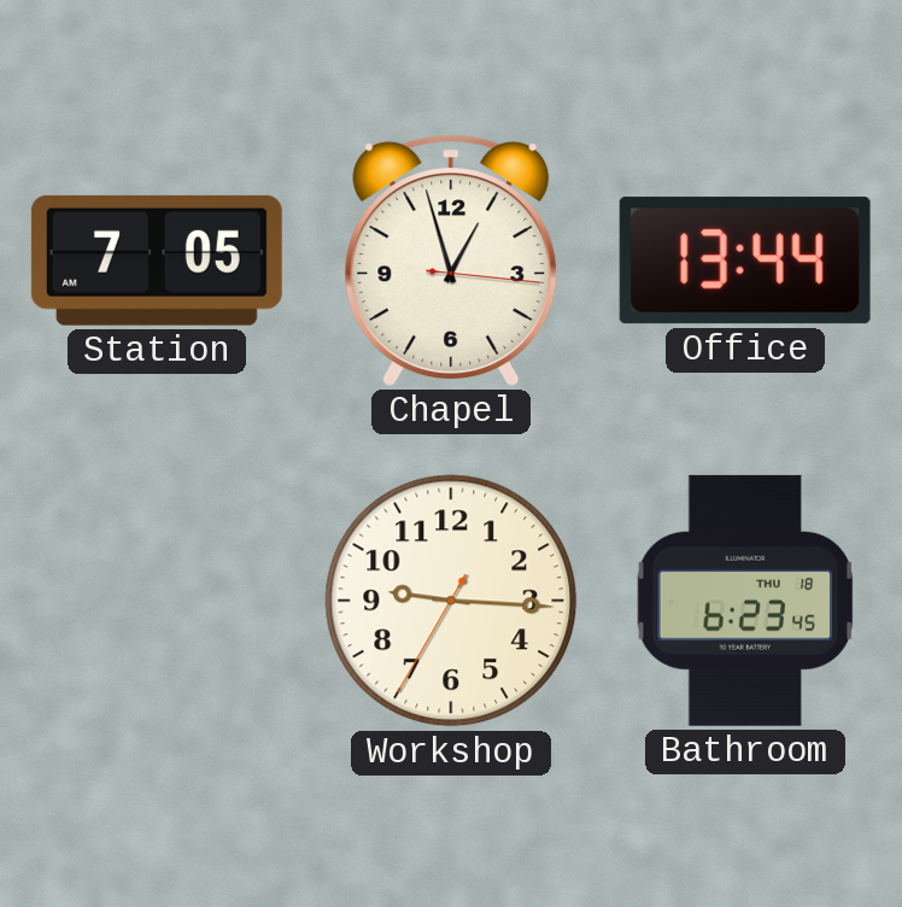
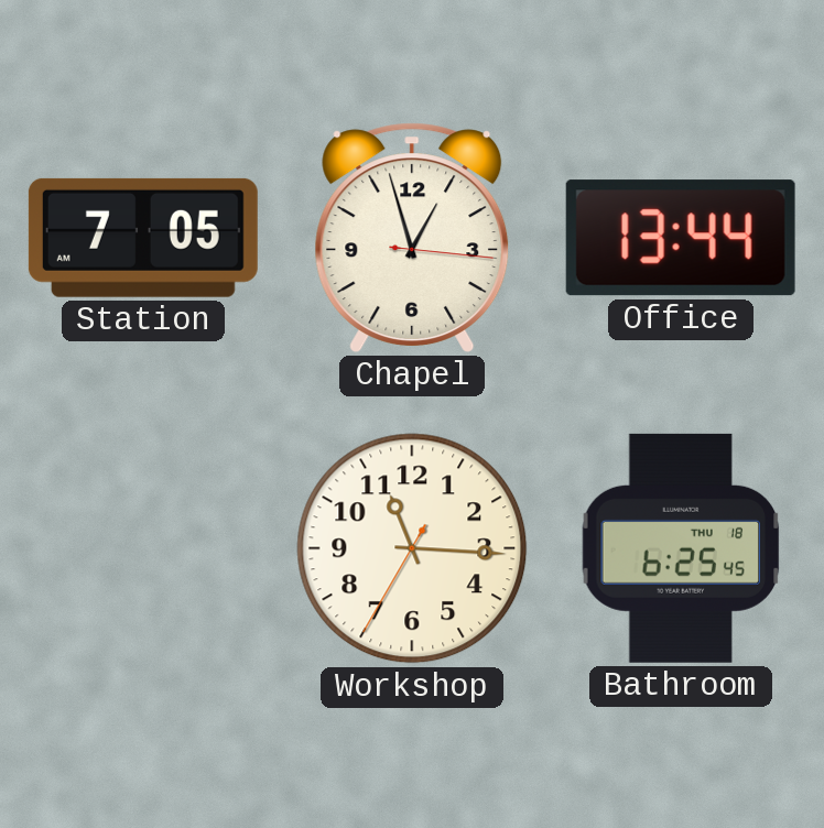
Workshop: 9:15 -> 11:15
Bathroom: 6:23 -> 6:25
